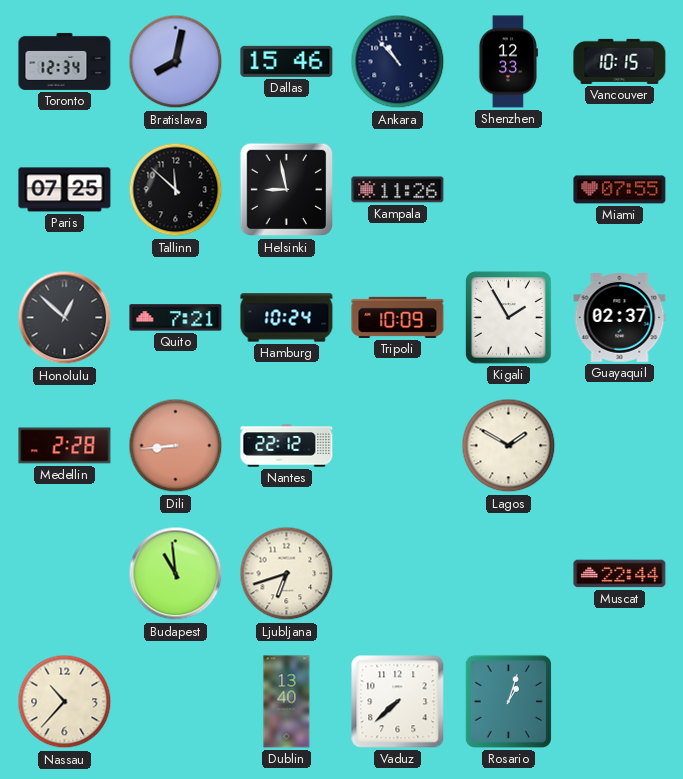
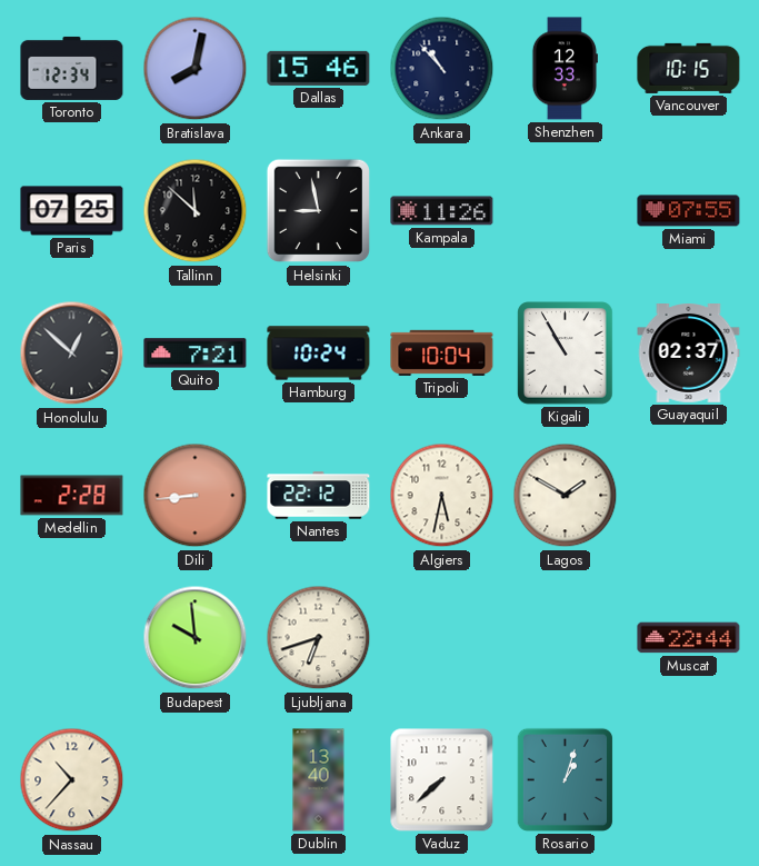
Tripoli: 10:09 -> 10:04
Kigali: 1:55 -> 10:55
Algiers: none -> 5:32
Budapest: 10:59 -> 9:59
